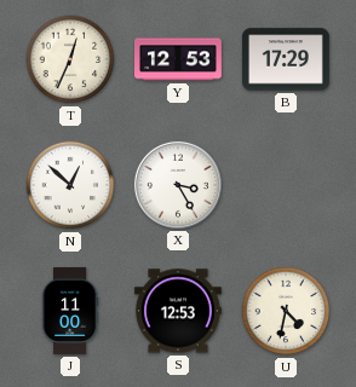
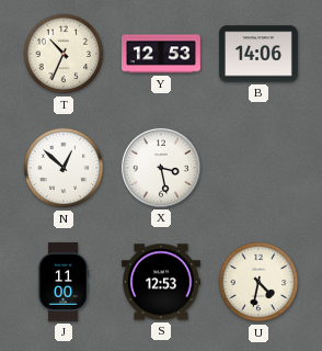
T: 12:34 -> 10:34
B: 17:29 -> 14:06
X: 3:25 -> 3:28
